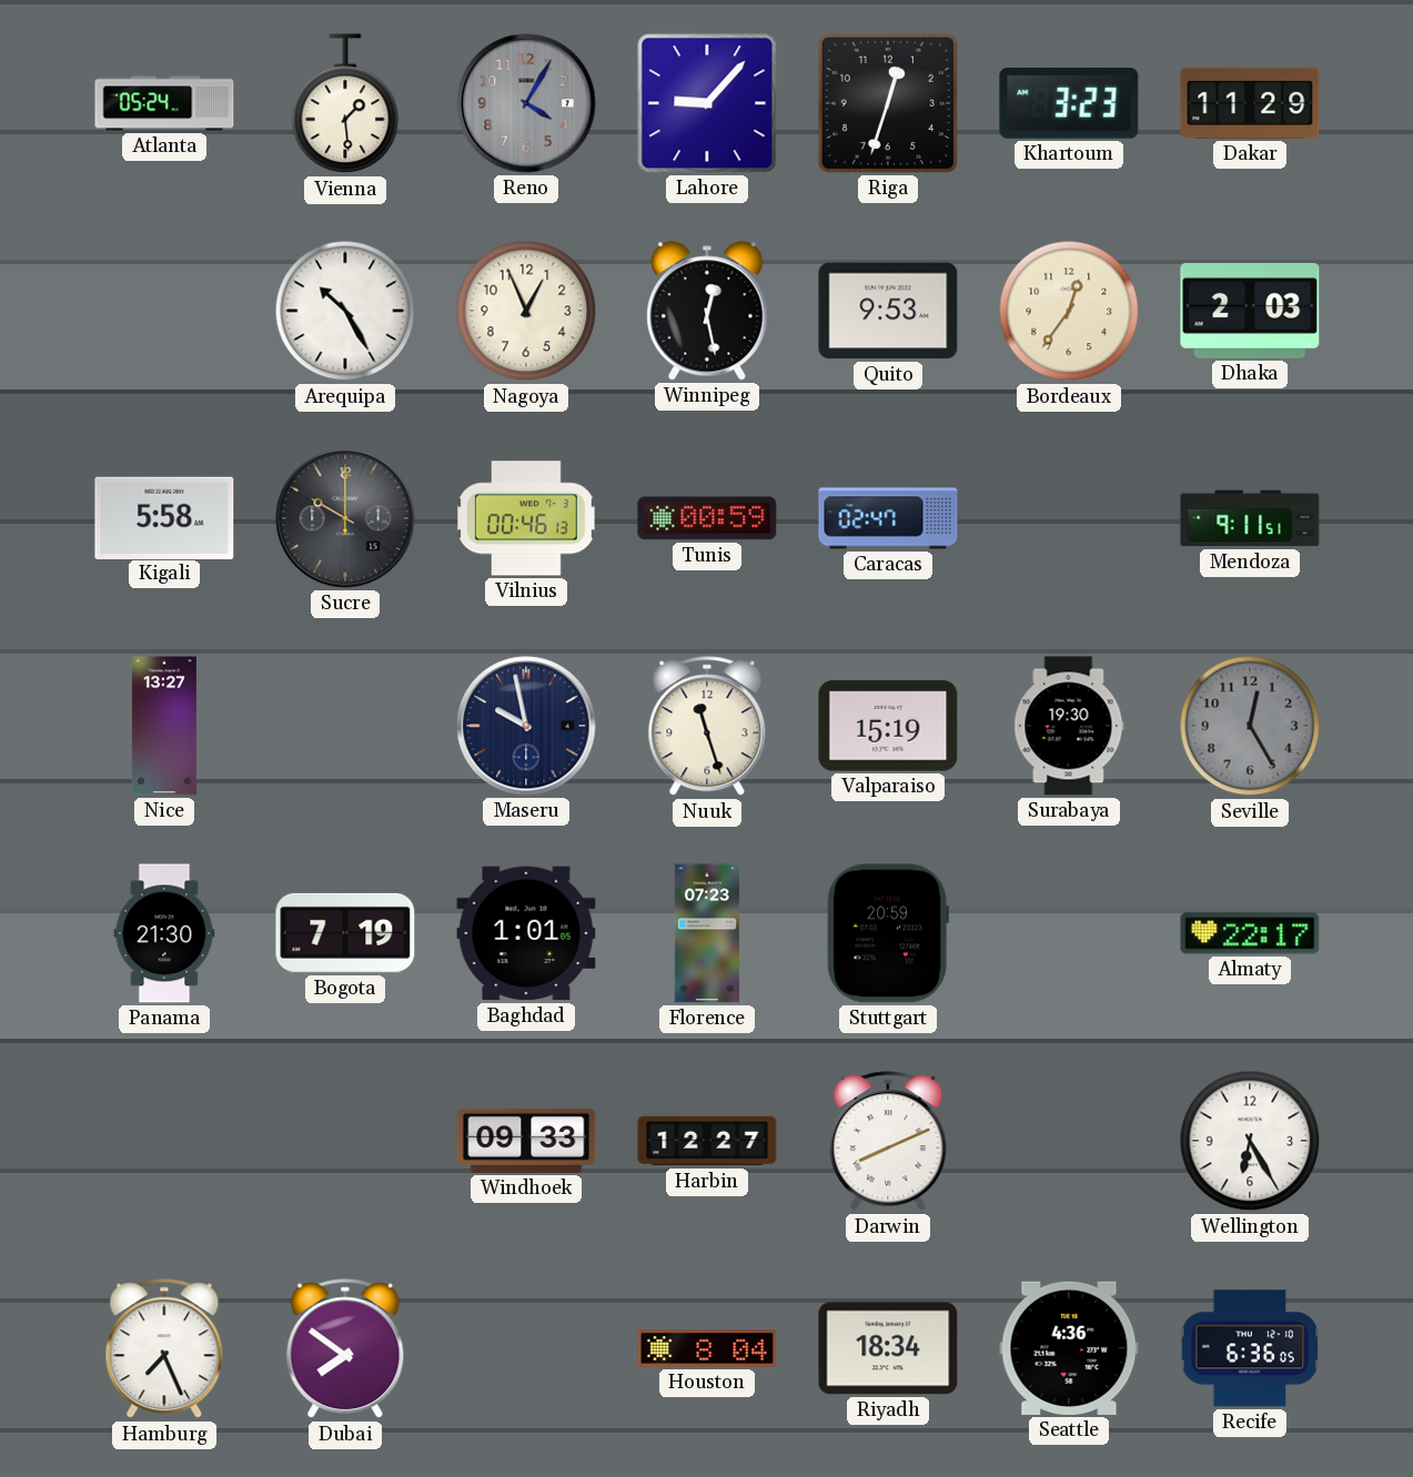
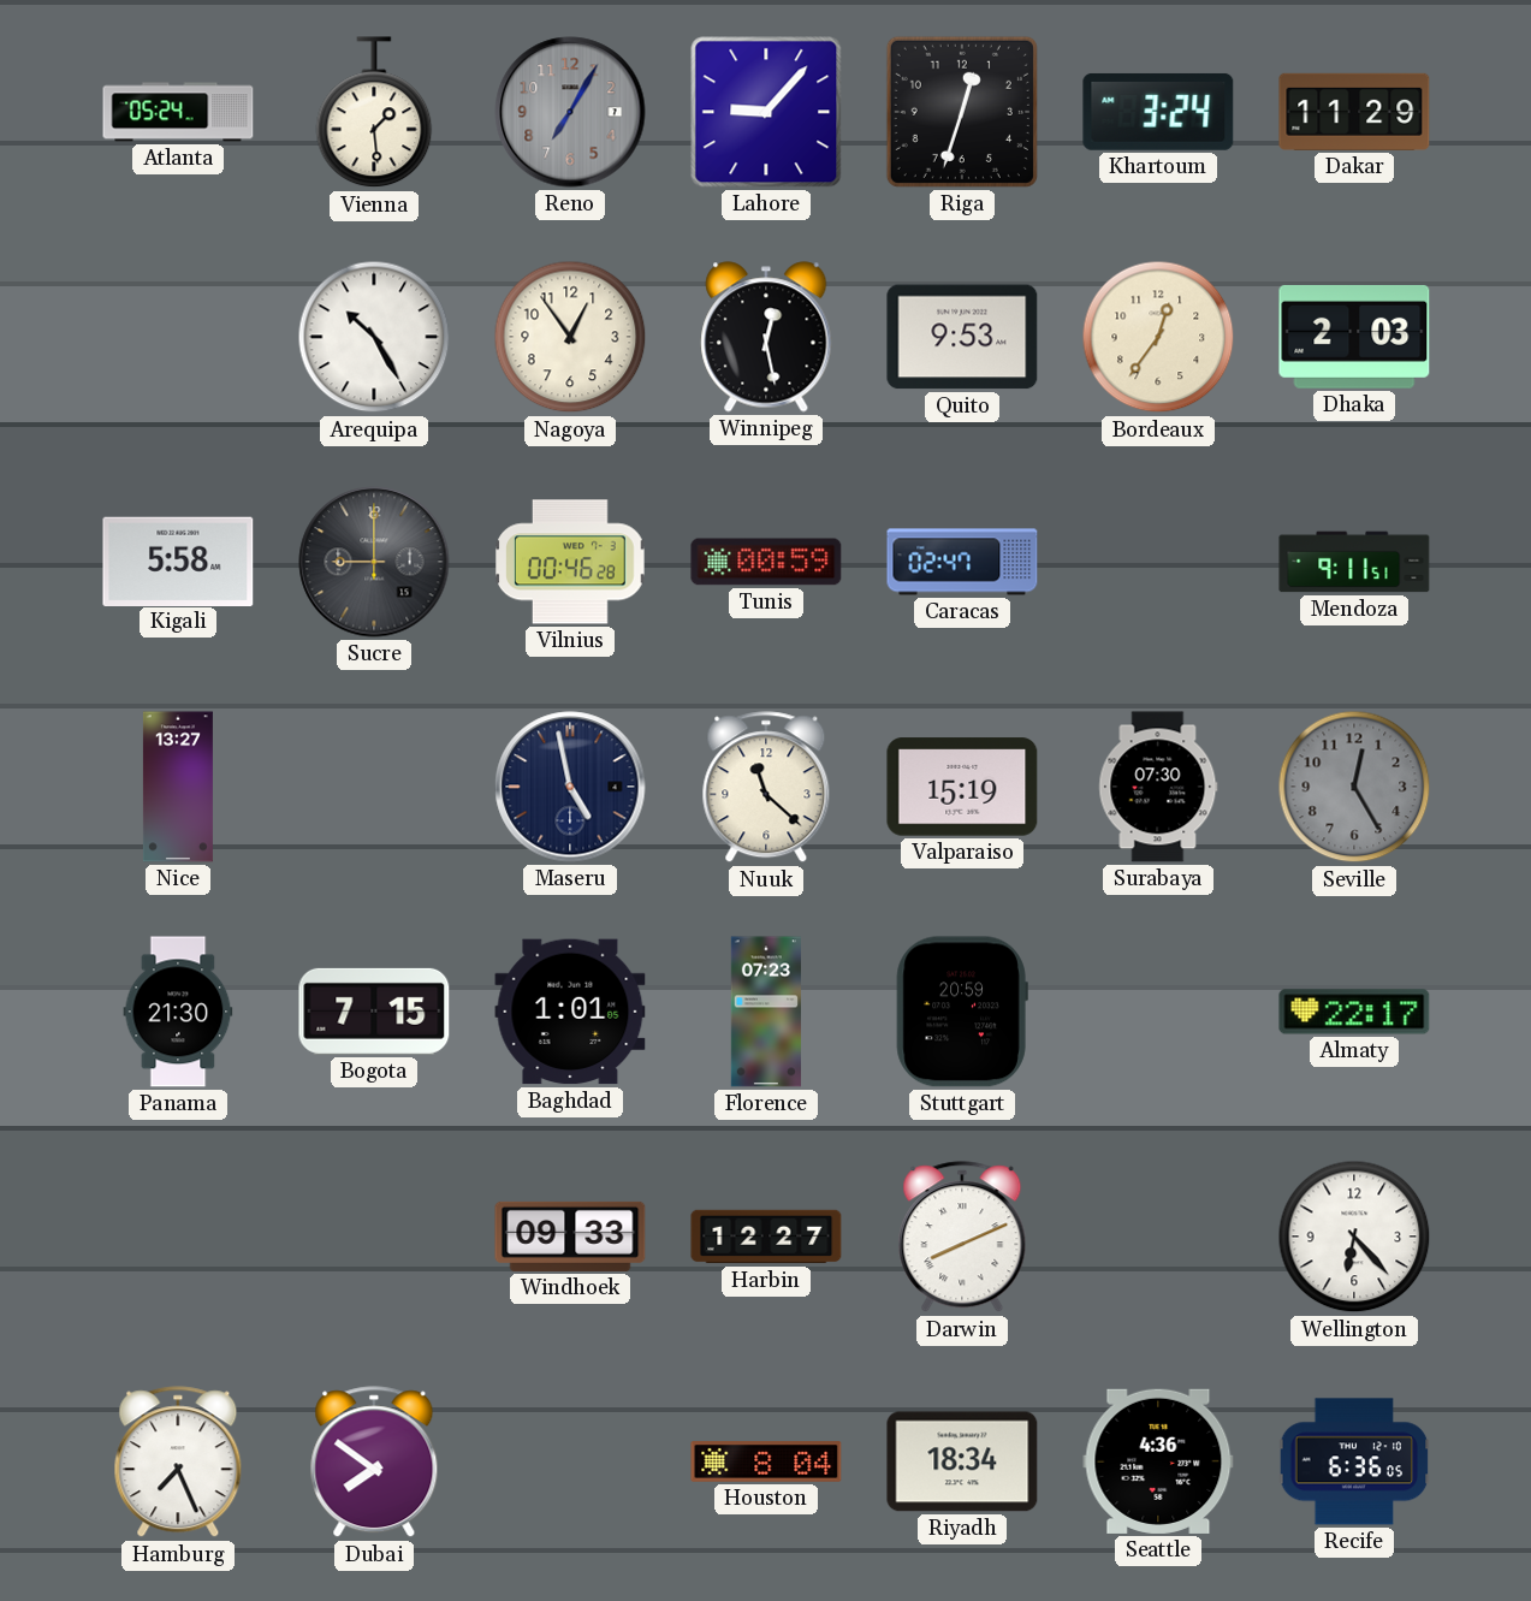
Reno: 4:05 -> 7:05
Khartoum: 3:23 -> 3:24
Nagoya: 12:56 -> 12:54
Sucre: 10:00 -> 9:00
Vilnius: 00:46:13 -> 00:46:28
Maseru: 9:58 -> 4:58
Nuuk: 11:27 -> 11:22
Surabaya: 19:30 -> 07:30
Bogota: 7:19 -> 7:15
Wellington: 6:25 -> 6:23
